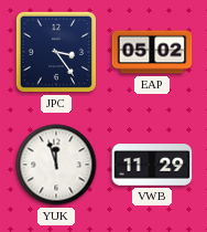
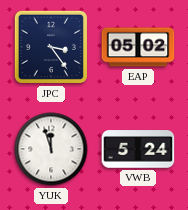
VWB: 11:29 -> 5:24
